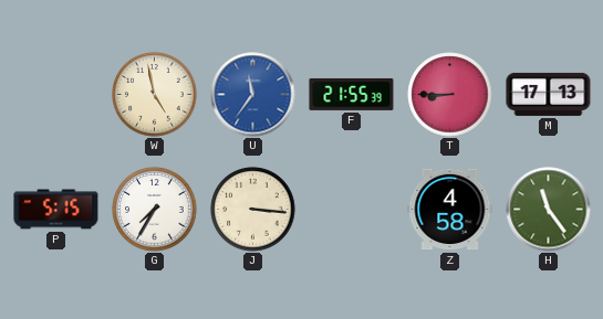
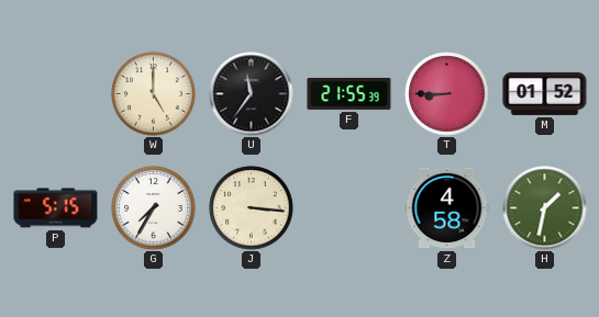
W: 4:58 -> 5:00
U dial: blue -> black
M: 17:13 -> 01:52
H: 11:24 -> 1:32
